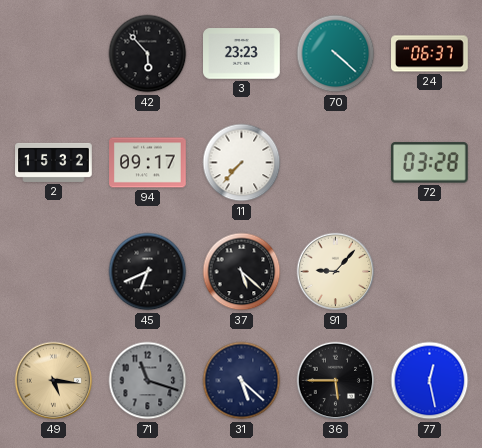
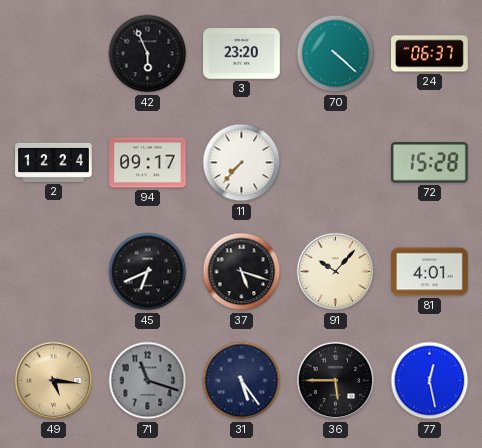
42: 5:53 -> 5:56
3: 23:23 -> 23:20
2: 15:32 -> 12:24
72: 03:28 -> 15:28
37: 5:22 -> 5:18
91: 9:07 -> 10:07
81: none -> 4:01
31: 5:22 -> 5:24
